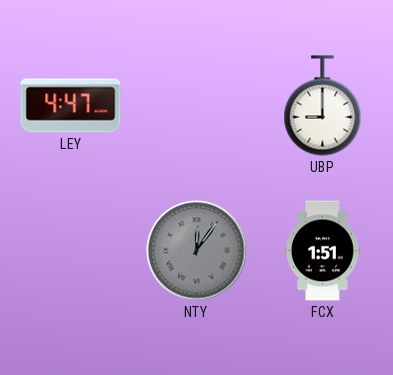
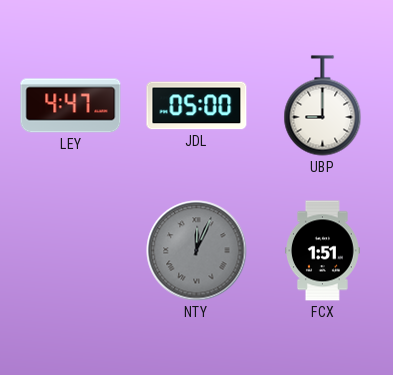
JDL: none -> 05:00
NTY: 12:06 -> 12:04
